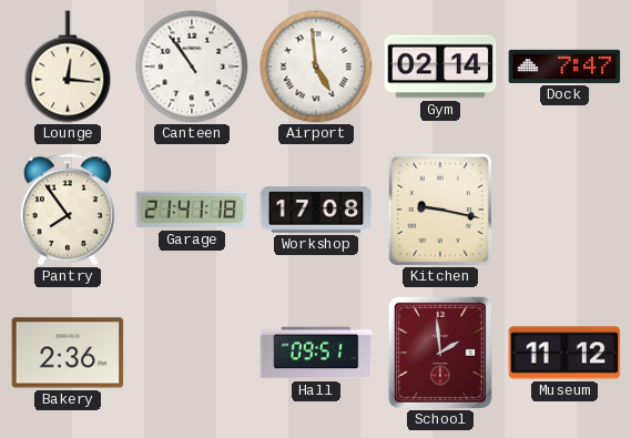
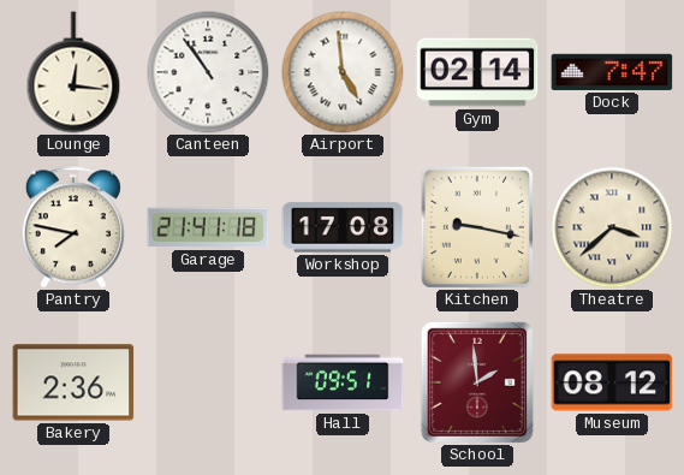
Pantry: 7:54 -> 7:47
Theatre: none -> 3:38
Museum: 11:12 -> 08:12
